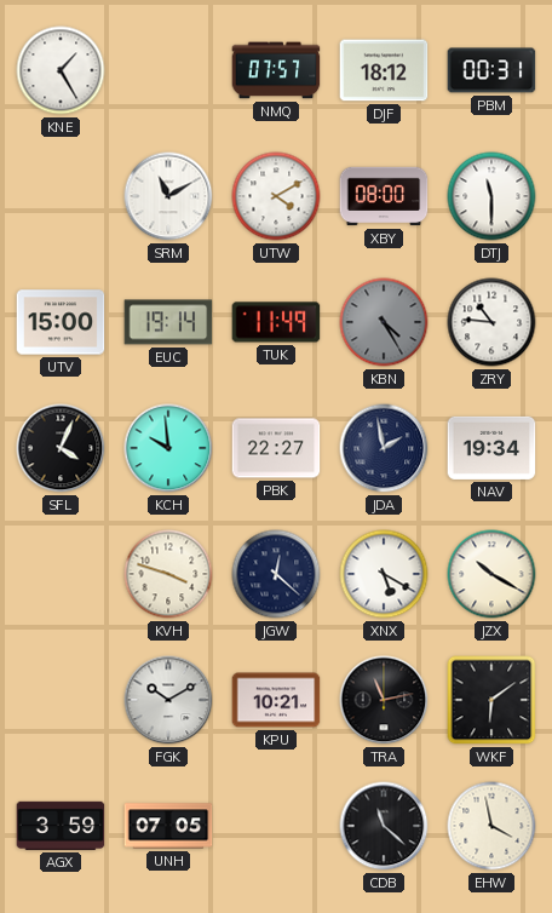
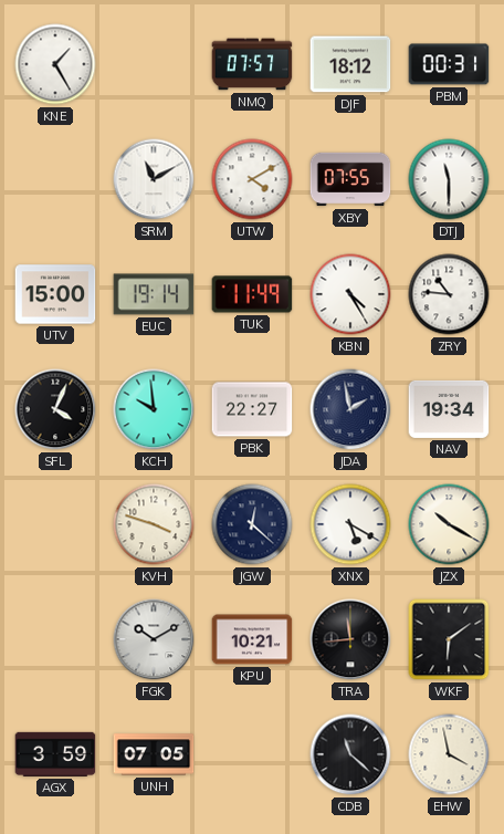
XBY: 08:00 -> 07:55
KBN dial: grey -> white
TRA: 11:13 -> 11:44
